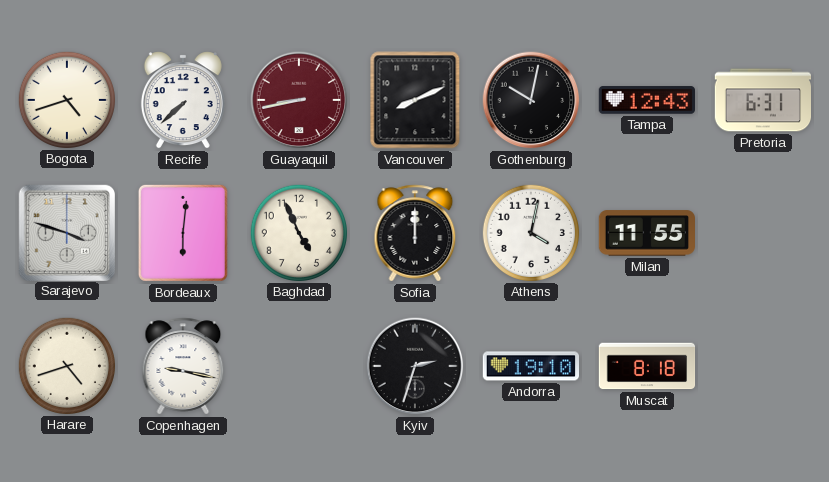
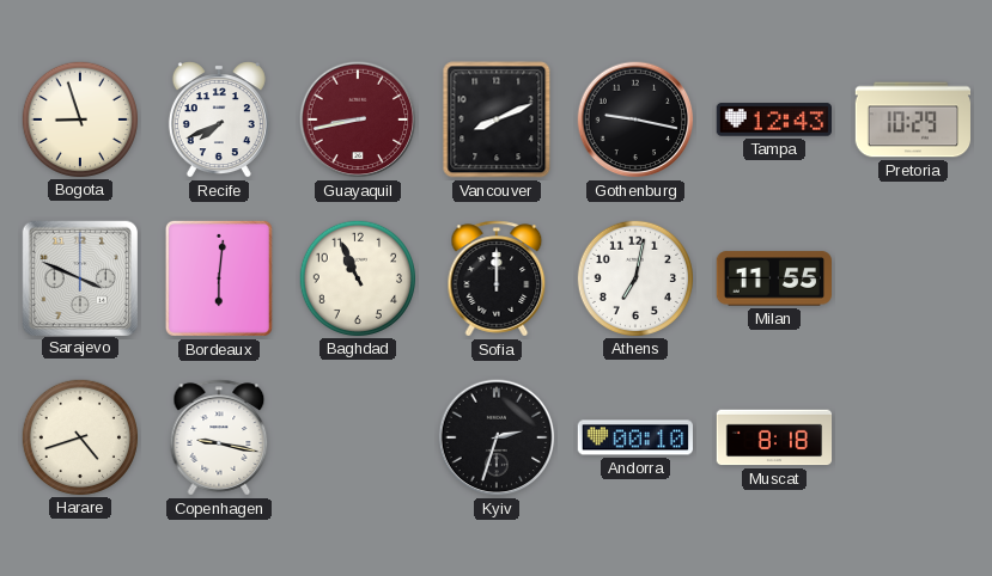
Bogota: 4:42 -> 8:57
Recife: 7:38 -> 7:41
Gothenburg: 10:02 -> 9:17
Pretoria: 6:31 -> 10:29
Sarajevo: 3:48 -> 3:49
Baghdad: 4:56 -> 10:56
Athens: 4:02 -> 7:02
Andorra: 19:10 -> 00:10
